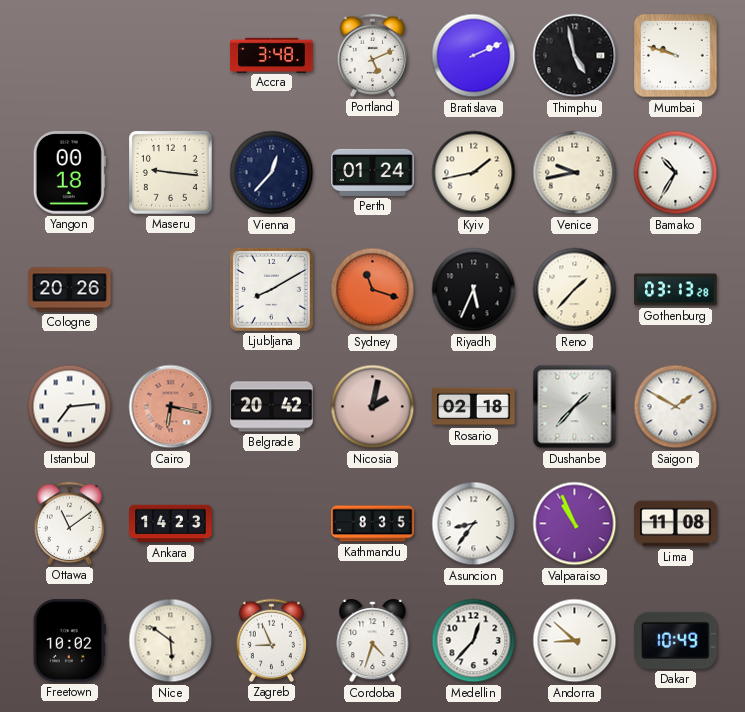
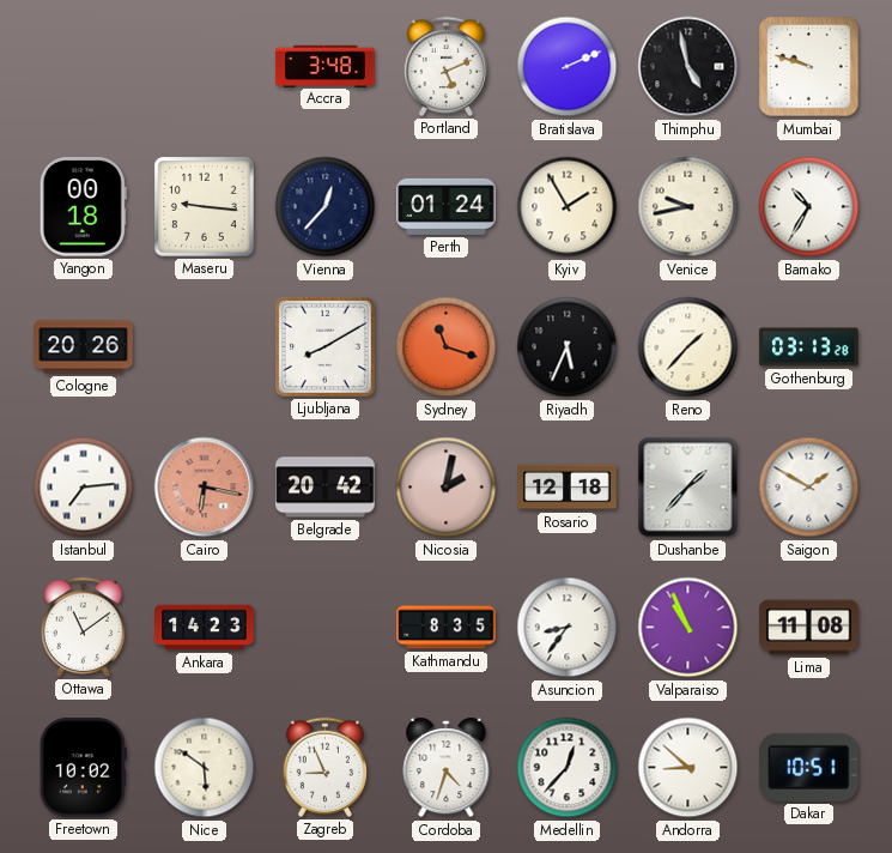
Kyiv: 1:43 -> 1:55
Rosario: 02:18 -> 12:18
Dakar: 10:49 -> 10:51
